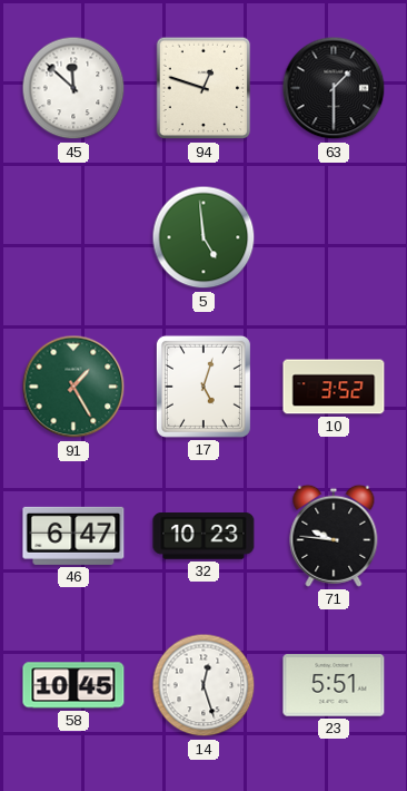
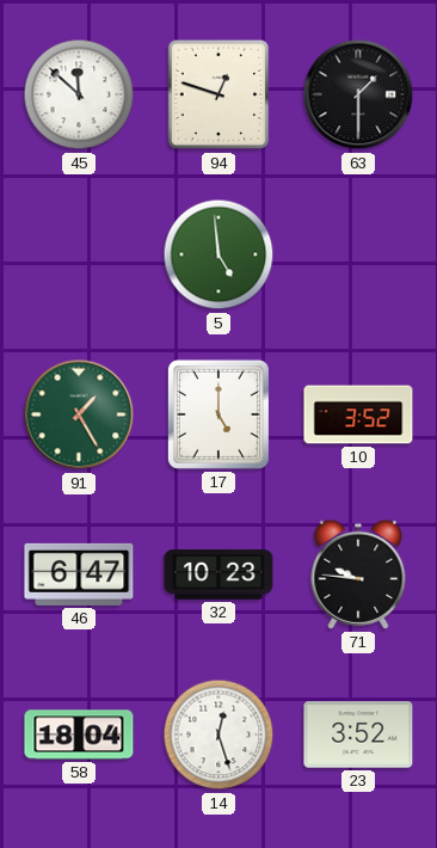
17: 5:03 -> 5:00
58: 10:45 -> 18:04
23: 5:51 -> 3:52
